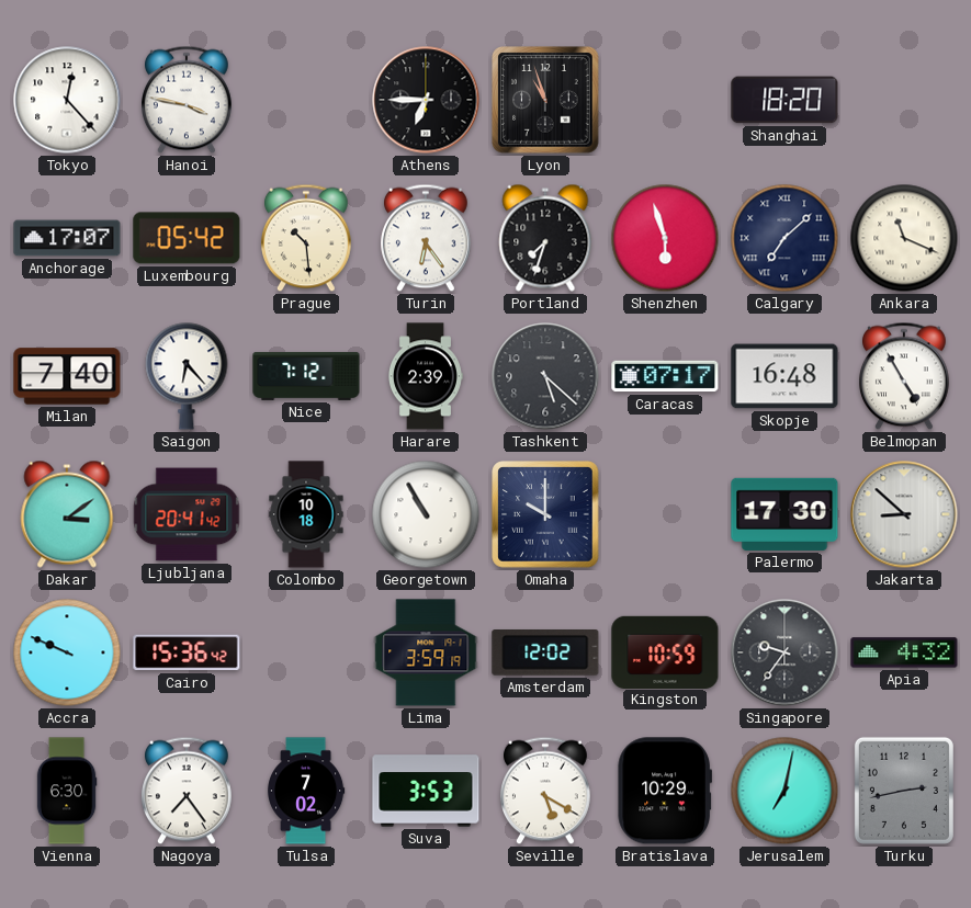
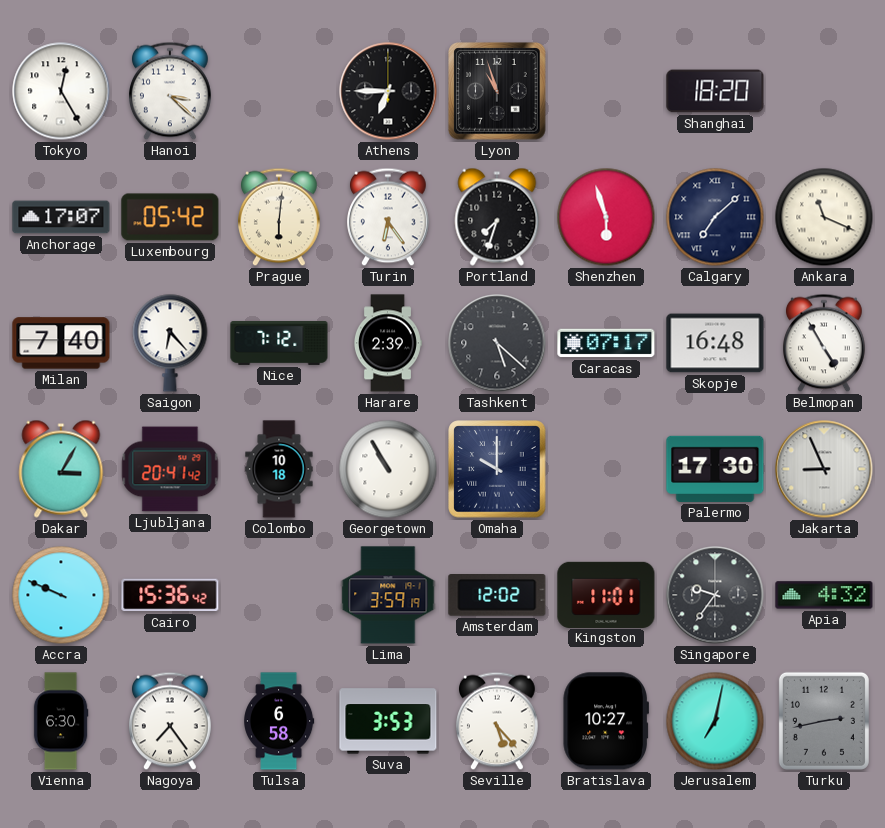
Tokyo: 12:23 -> 12:25
Hanoi: 3:47 -> 3:22
Prague: 10:29 -> 6:01
Dakar: 3:09 -> 3:05
Jakarta: 8:52 -> 8:56
Kingston: 10:59 -> 11:01
Tulsa: 7:02 -> 6:58
Seville: 5:20 -> 5:23
Bratislava: 10:29 -> 10:27
